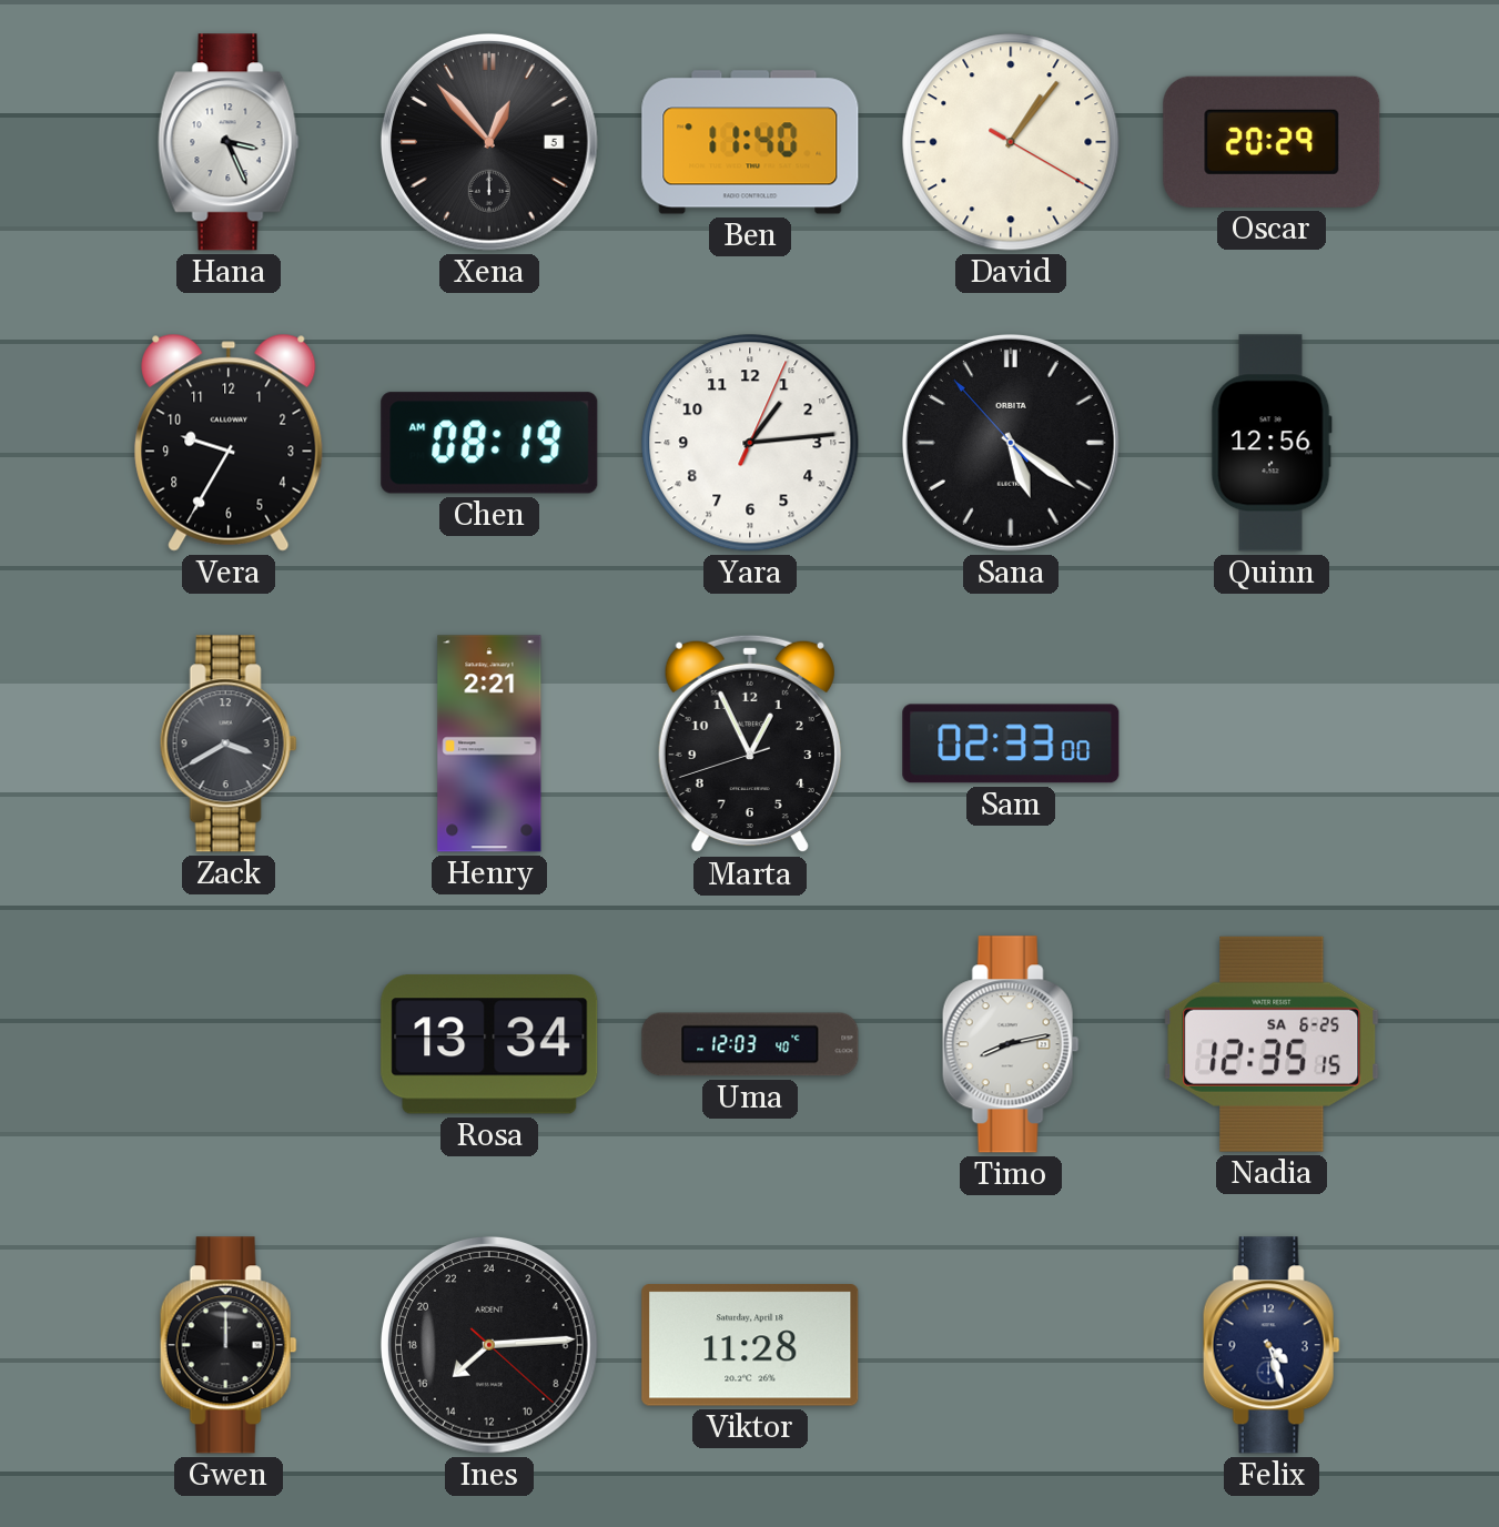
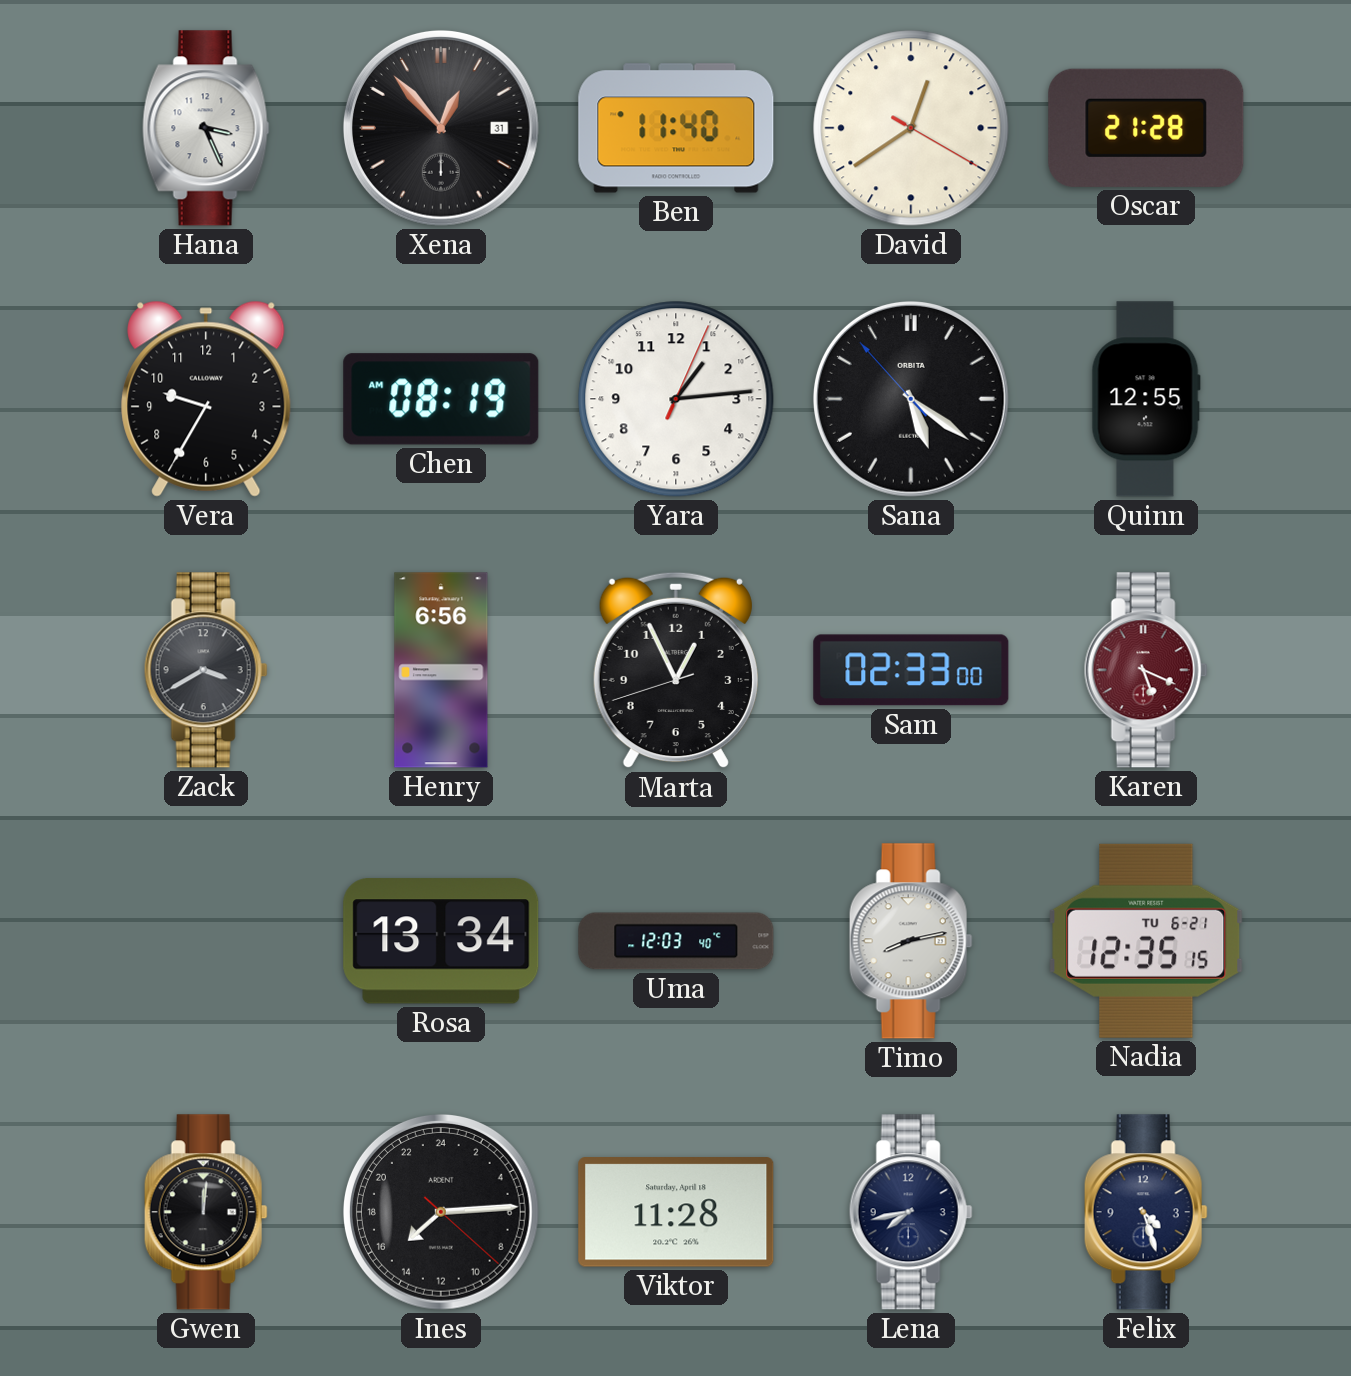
Xena date: 5 -> 31
David: 1:06 -> 12:39
Oscar: 20:29 -> 21:28
Quinn: 12:56 -> 12:55
Henry: 2:21 -> 6:56
Karen: none -> 5:19
Nadia date: SA 6-25 -> TU 6-21
Gwen: 12:00 -> 12:01
Lena: none -> 7:43
